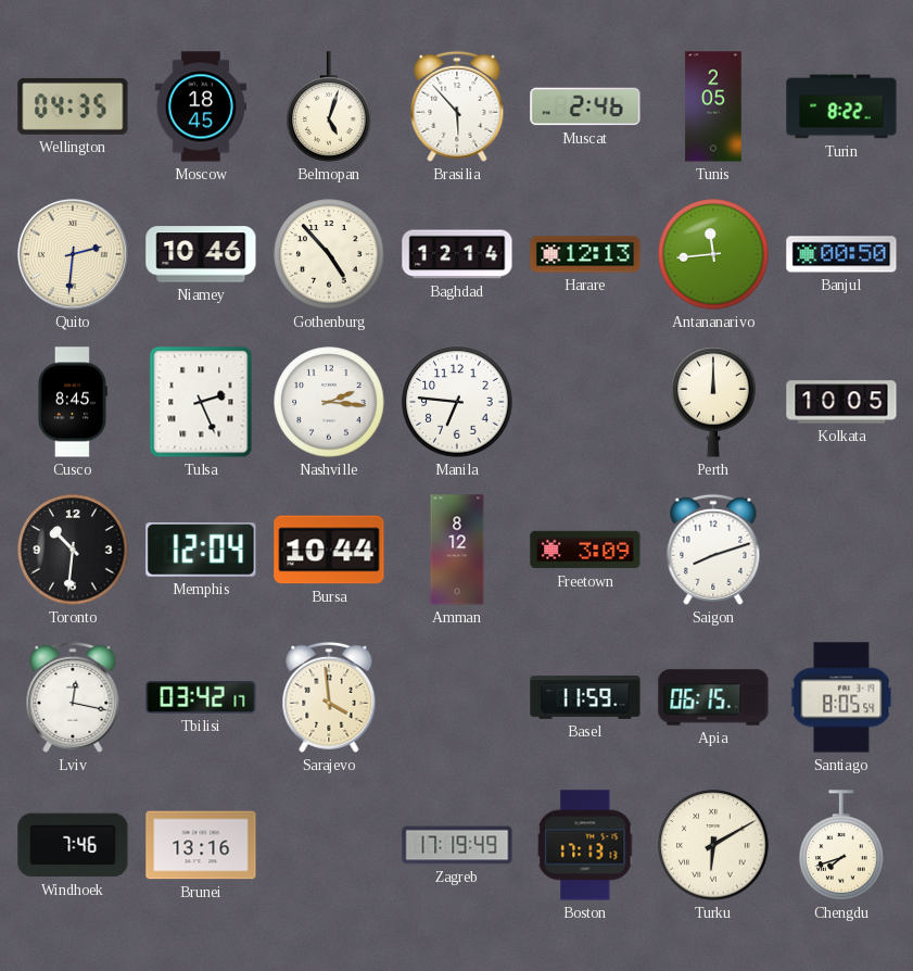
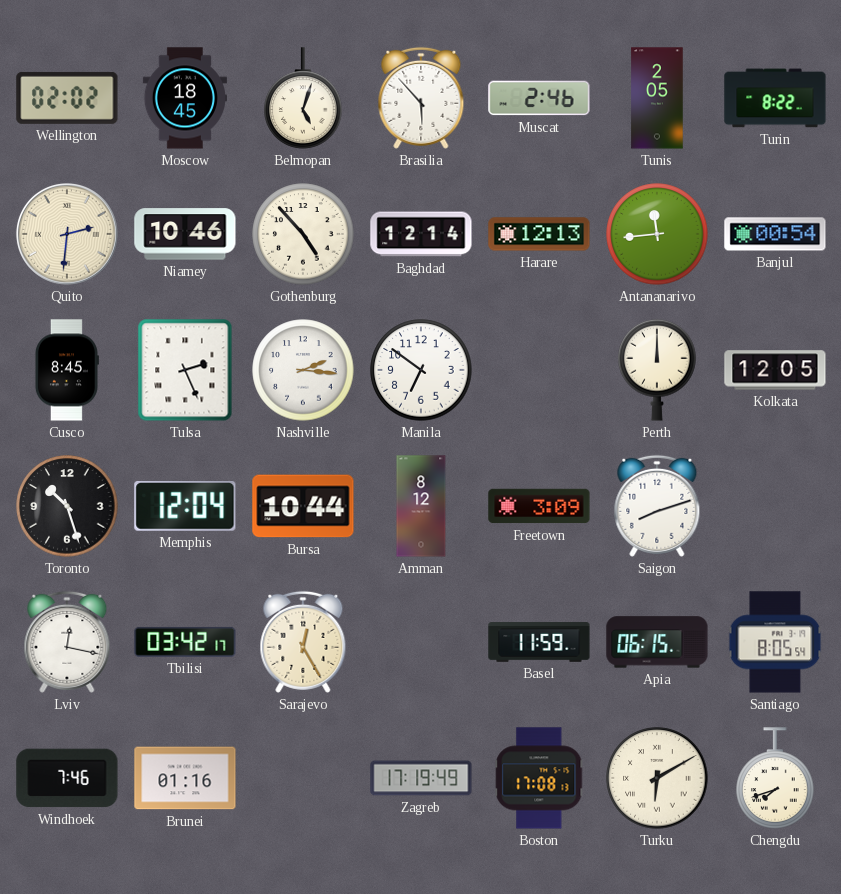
Wellington: 04:35 -> 02:02
Banjul: 00:50 -> 00:54
Manila: 6:46 -> 6:51
Kolkata: 10:05 -> 12:05
Toronto: 10:31 -> 10:27
Sarajevo: 3:59 -> 12:25
Brunei: 13:16 -> 01:16
Boston: 17:13 -> 17:08
